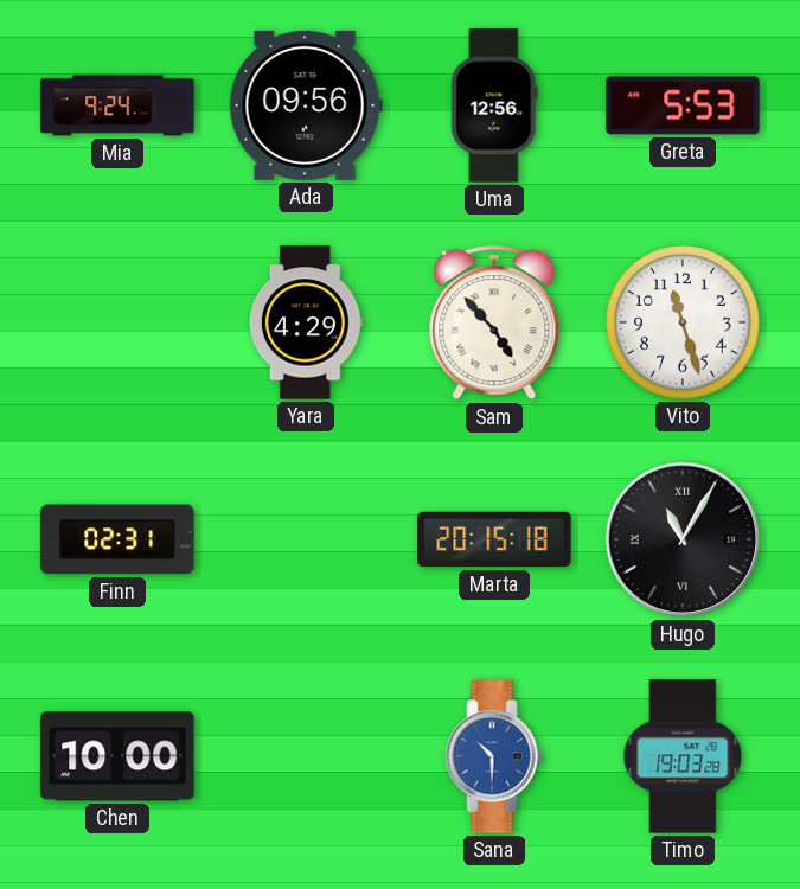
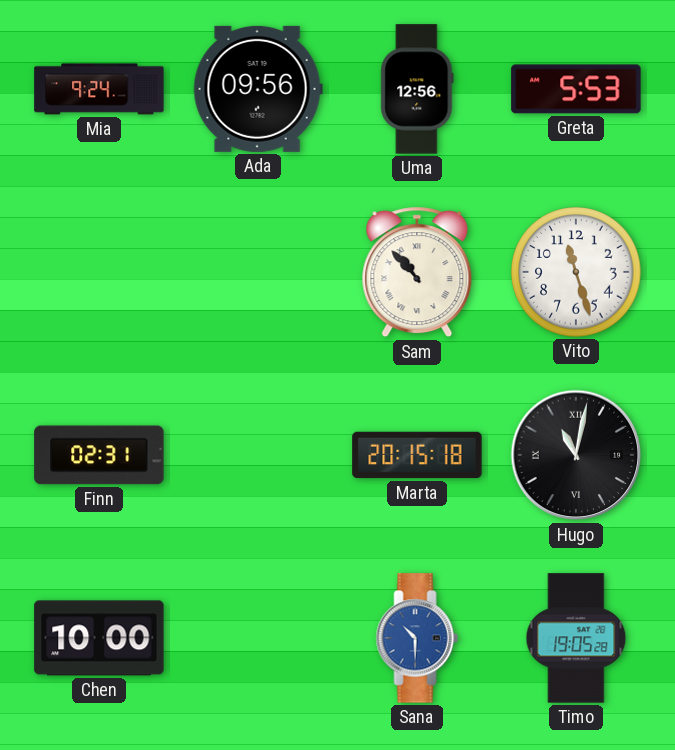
Yara: 4:29 -> none
Sam: 4:53 -> 10:53
Hugo: 11:05 -> 11:02
Timo: 19:03 -> 19:05
